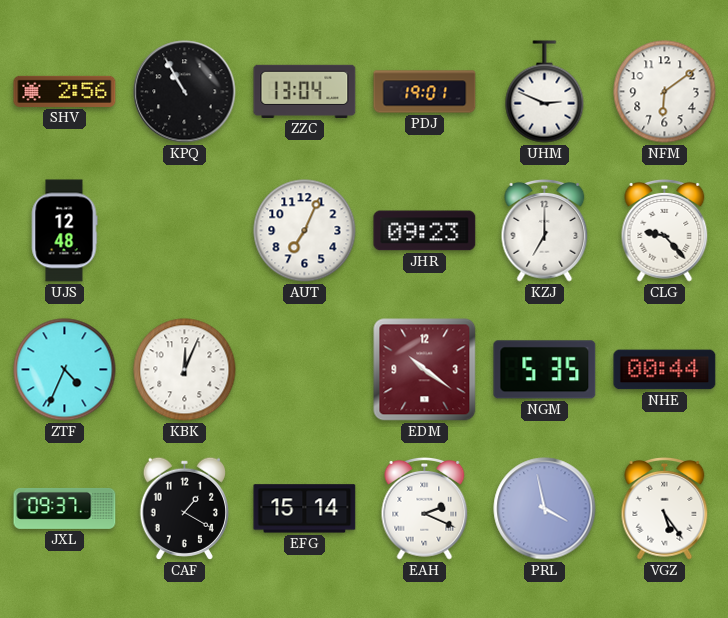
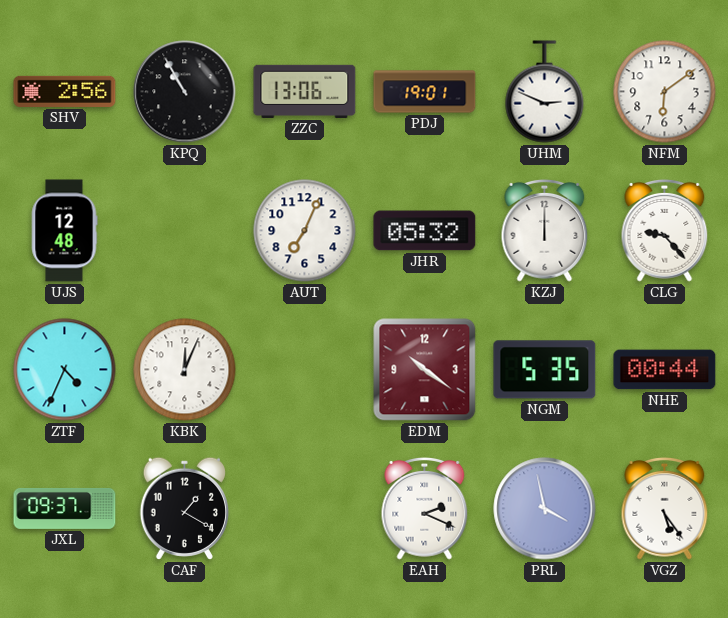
ZZC: 13:04 -> 13:06
JHR: 09:23 -> 05:32
KZJ: 7:00 -> 12:00
EFG: 15:14 -> none
